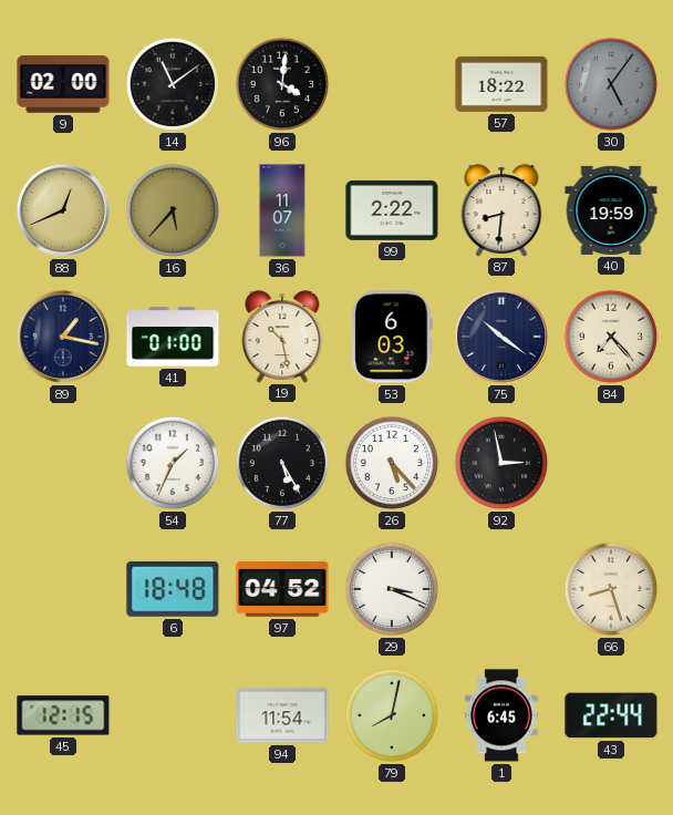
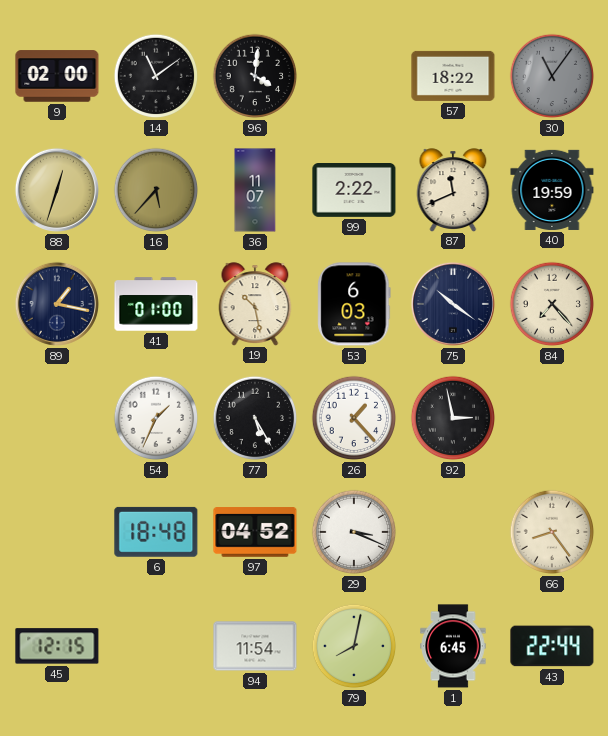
30: 5:06 -> 11:06
88: 12:41 -> 12:33
87: 8:31 -> 11:41
26: 5:23 -> 1:23
66: 8:27 -> 8:24
